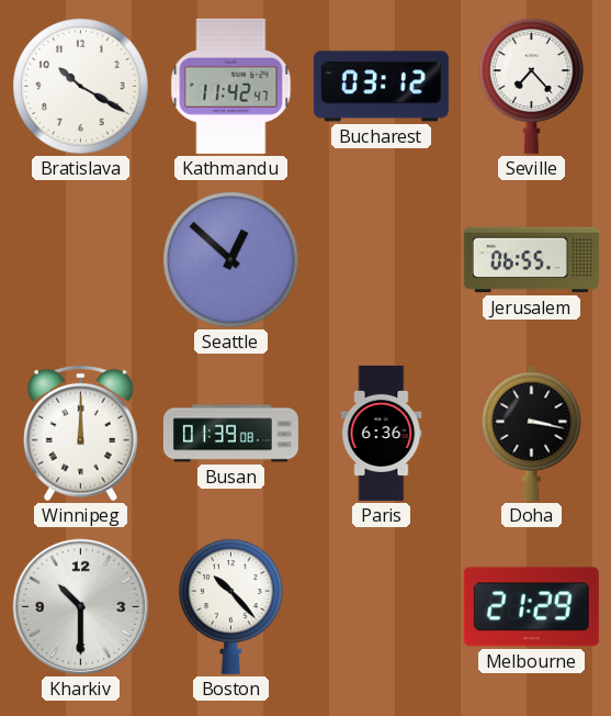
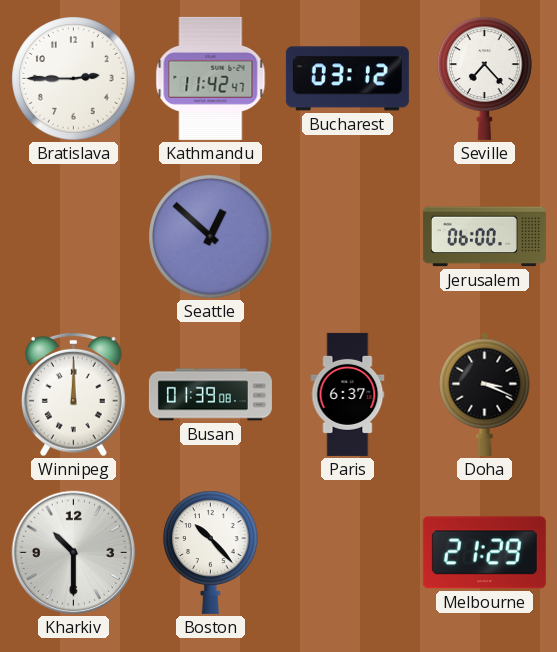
Bratislava: 10:20 -> 2:45
Jerusalem: 06:55 -> 06:00
Paris: 6:36 -> 6:37
Doha: 3:17 -> 3:19
